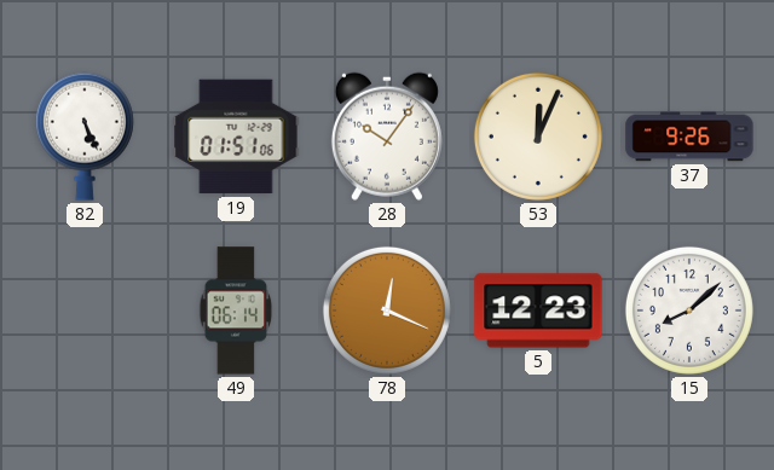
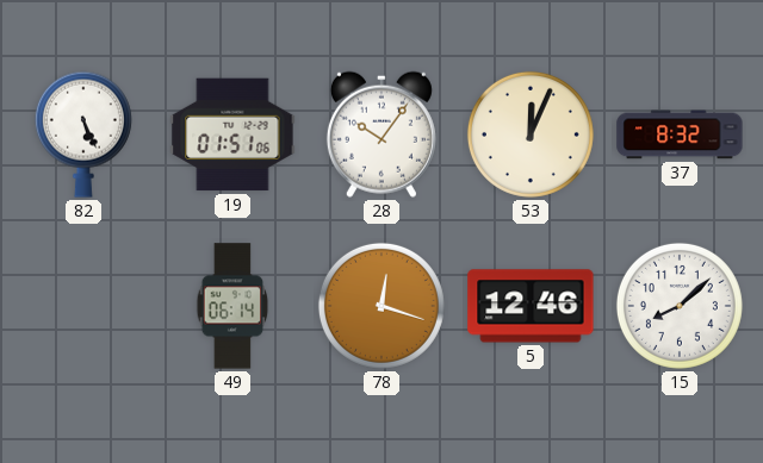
37: 9:26 -> 8:32
78: 12:19 -> 12:18
5: 12:23 -> 12:46
